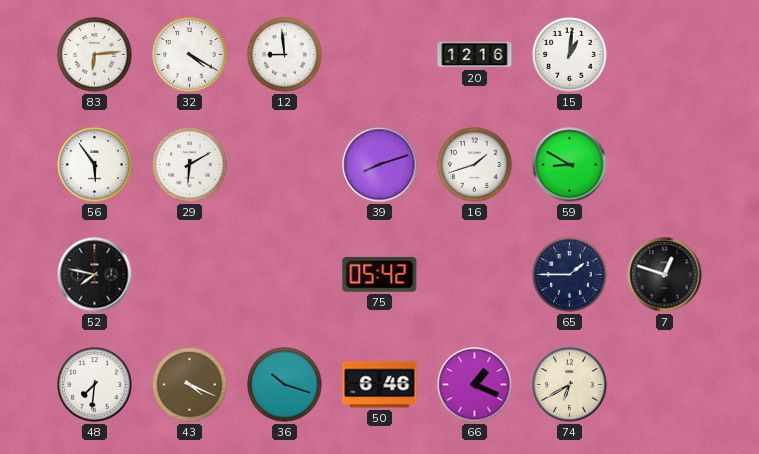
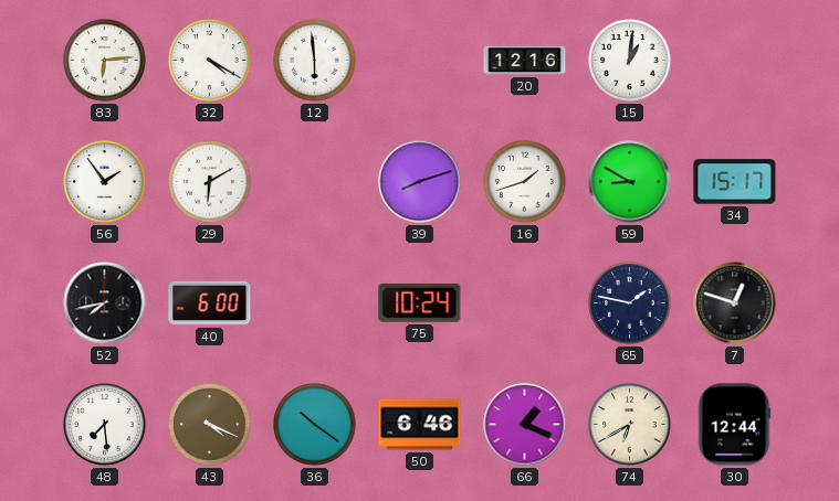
12: 8:59 -> 5:59
56: 5:54 -> 1:54
34: none -> 15:17
52: 7:47 -> 7:43
40: none -> 6:00
75: 05:42 -> 10:24
65: 1:45 -> 1:47
48: 7:31 -> 7:29
36: 10:18 -> 10:21
30: none -> 12:44
